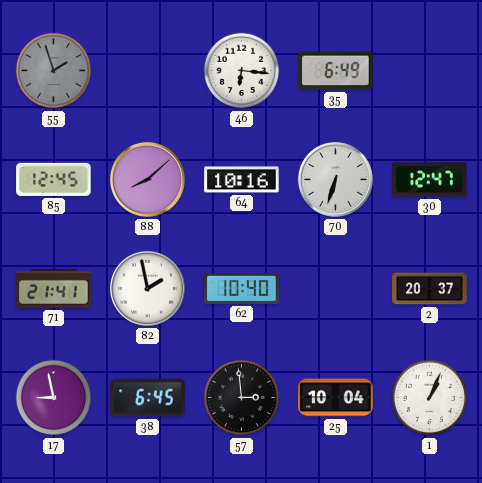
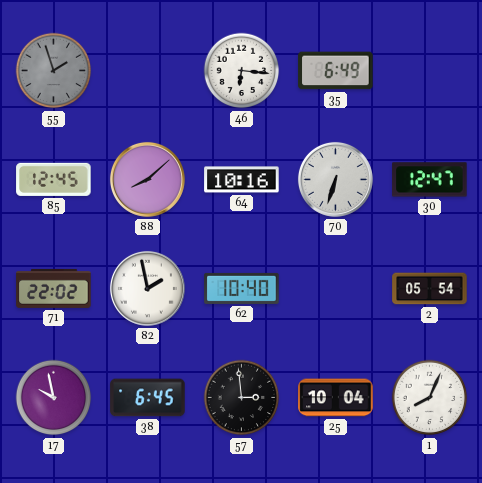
71: 21:41 -> 22:02
2: 20:37 -> 05:54
17: 8:58 -> 9:58
1: 1:04 -> 8:04
